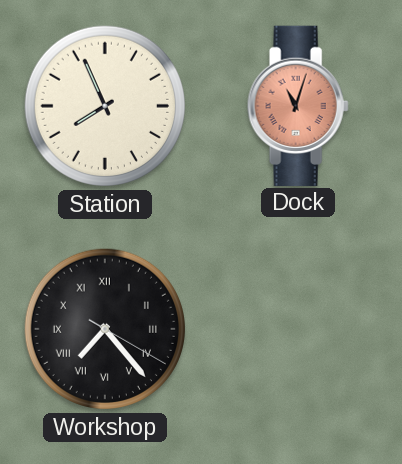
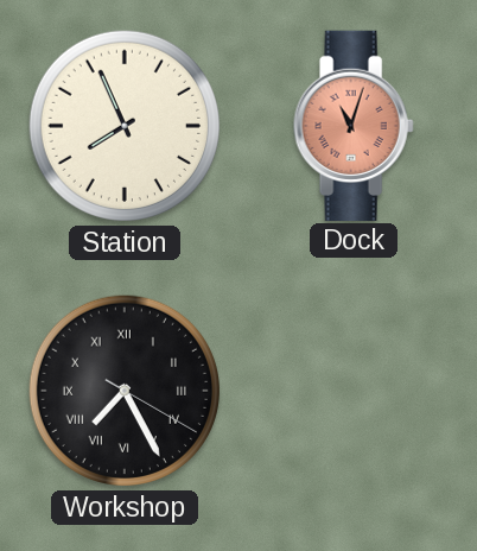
Workshop: 7:23 -> 7:25
